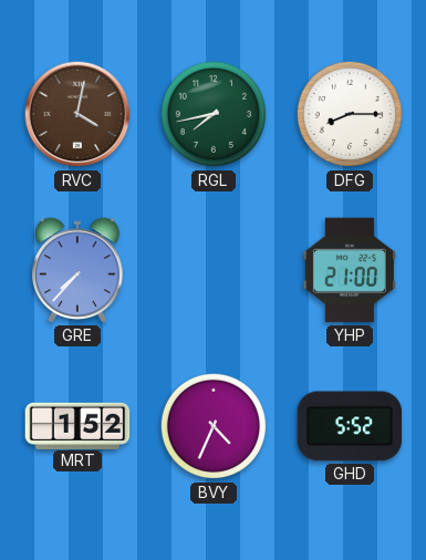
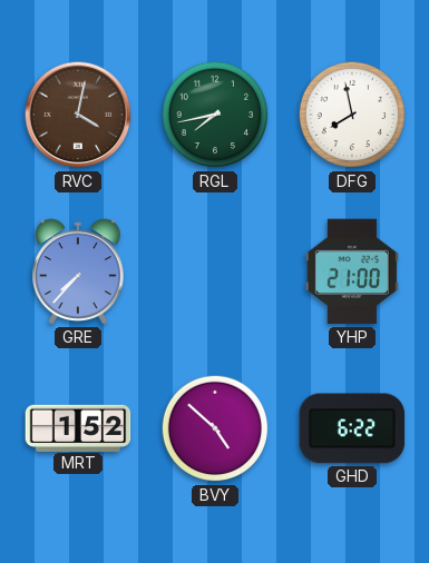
DFG: 8:15 -> 7:58
BVY: 4:34 -> 4:52
GHD: 5:52 -> 6:22
